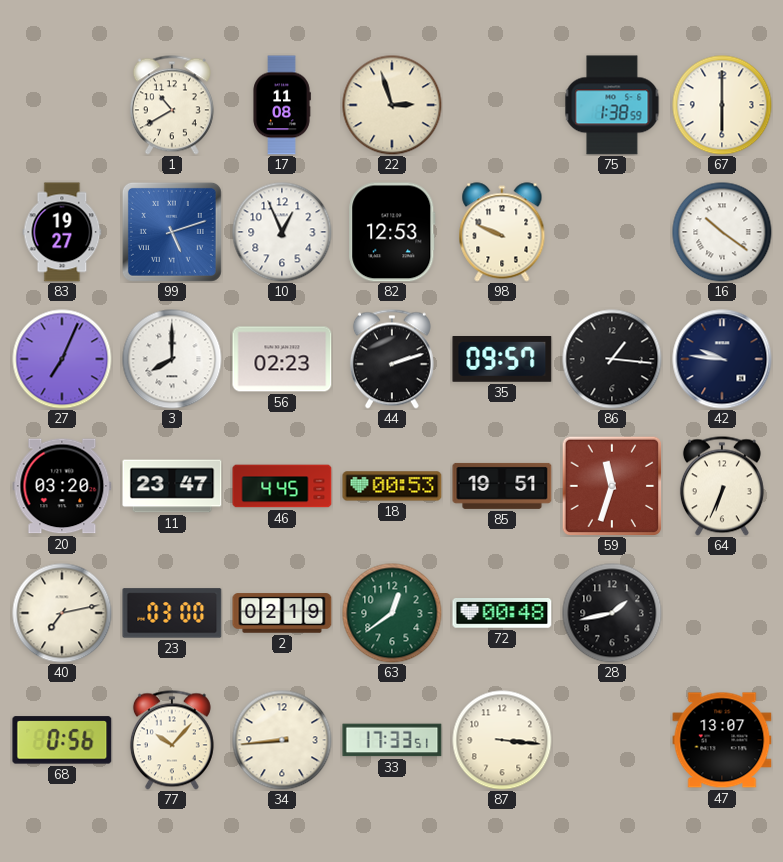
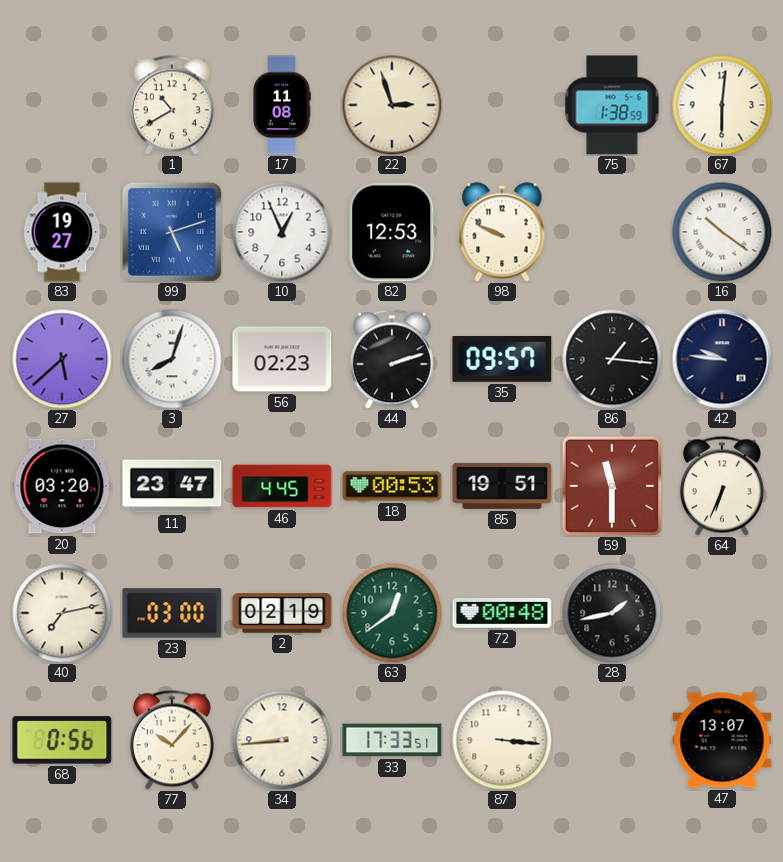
67: 6:00 -> 6:01
27: 7:04 -> 5:38
3: 8:00 -> 8:03
59: 11:33 -> 11:30
